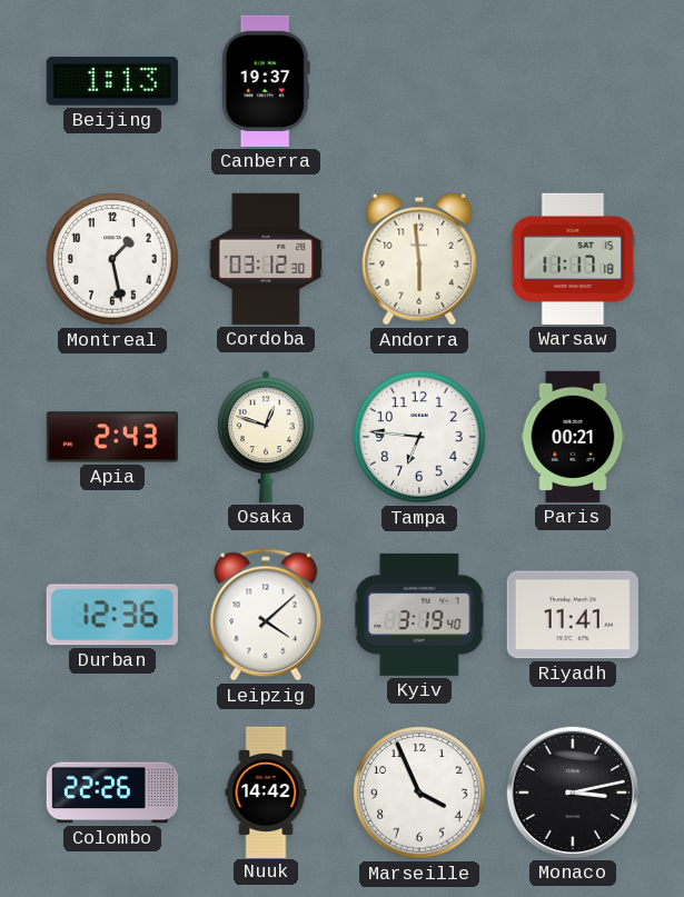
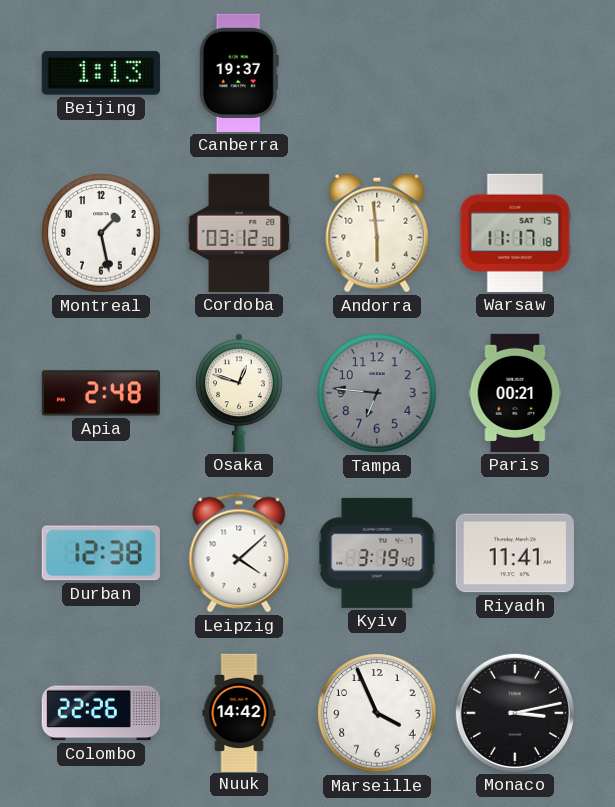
Apia: 2:43 -> 2:48
Tampa dial: white -> grey
Durban: 12:36 -> 12:38
